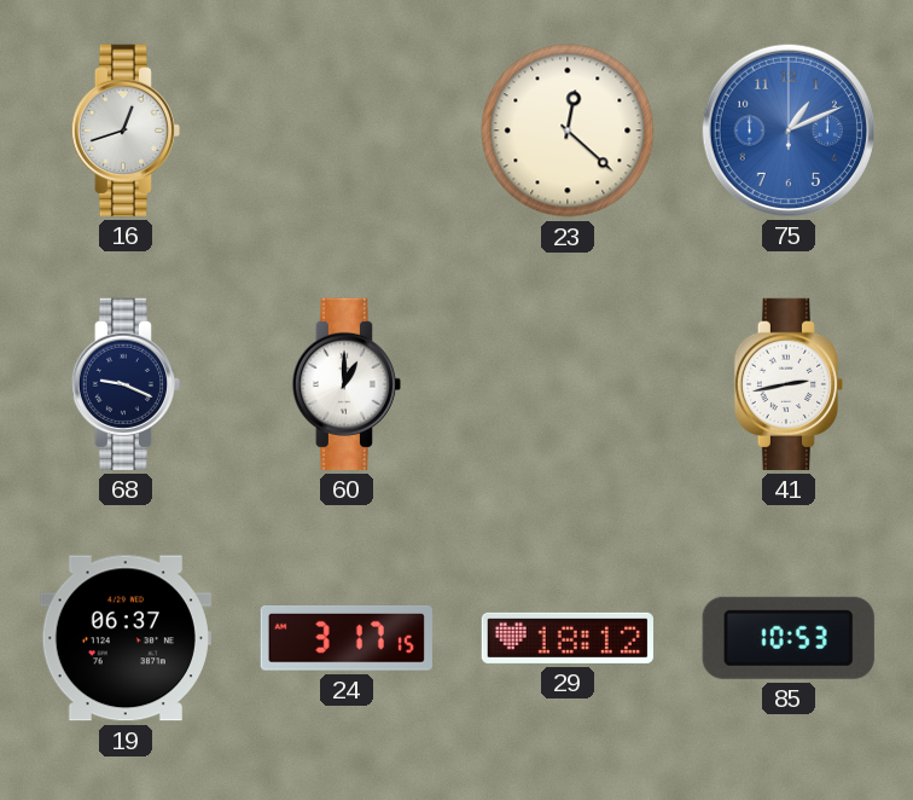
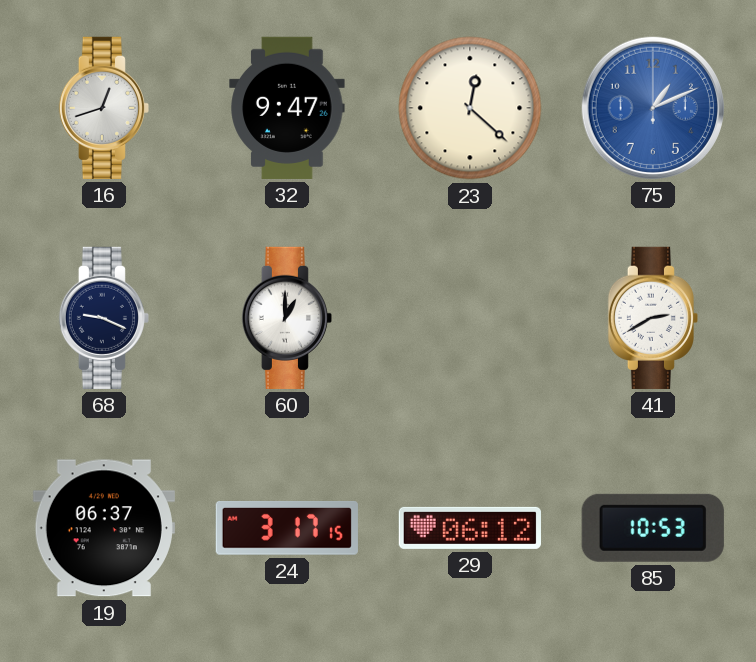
32: none -> 9:47
41: 2:43 -> 2:40
29: 18:12 -> 06:12
